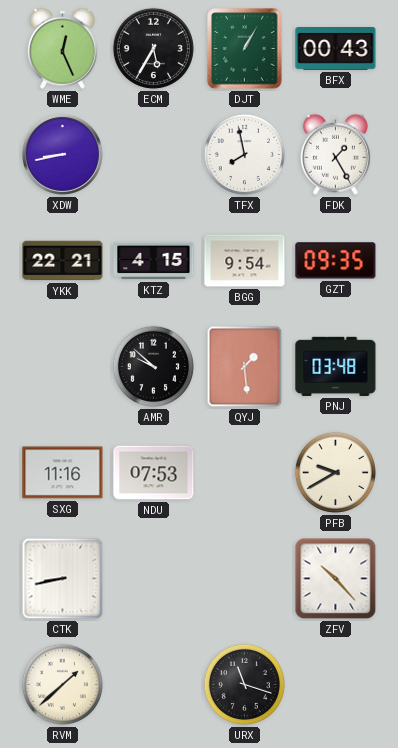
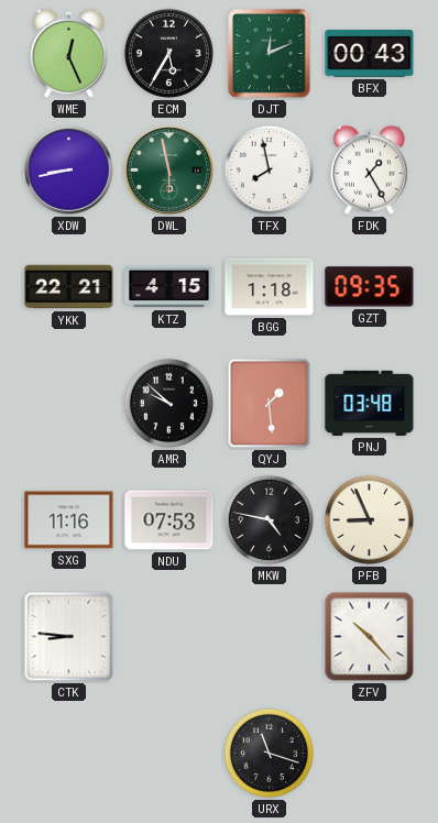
DJT: 1:05 -> 12:11
DWL: none -> 5:58
BGG: 9:54 -> 1:18
MKW: none -> 4:47
PFB: 9:40 -> 8:56
CTK: 8:43 -> 8:46
RVM: 1:38 -> none
